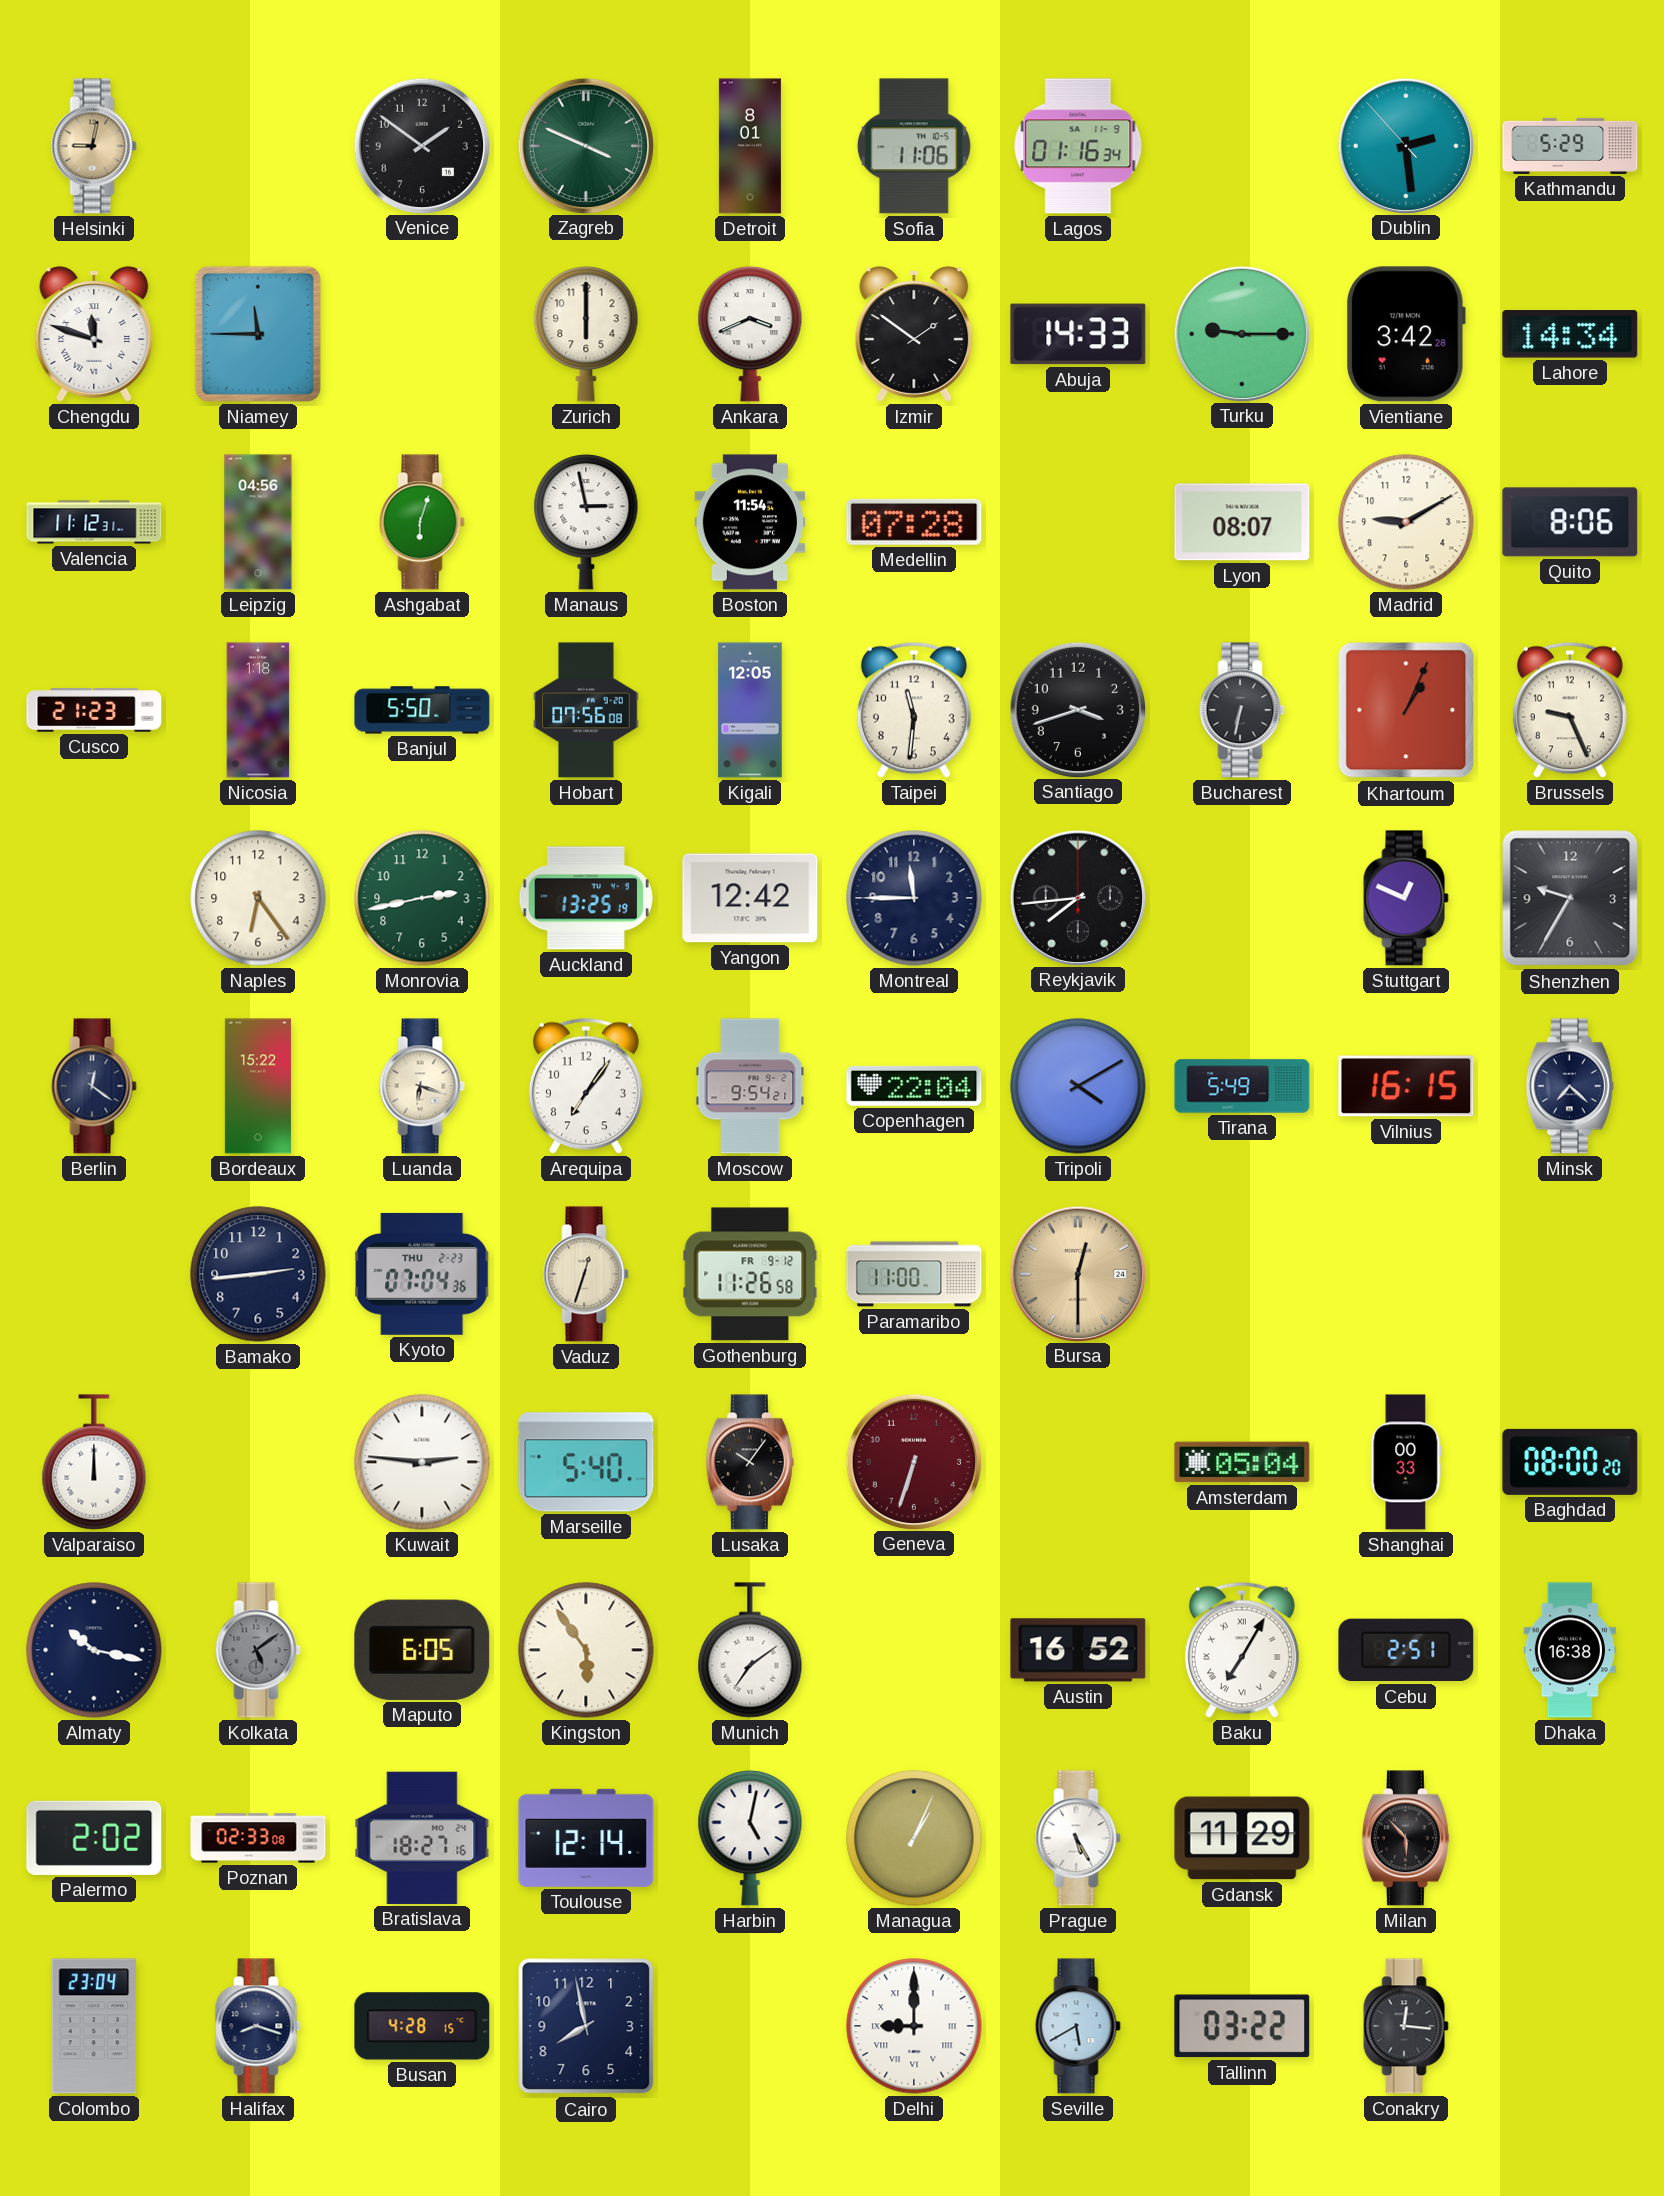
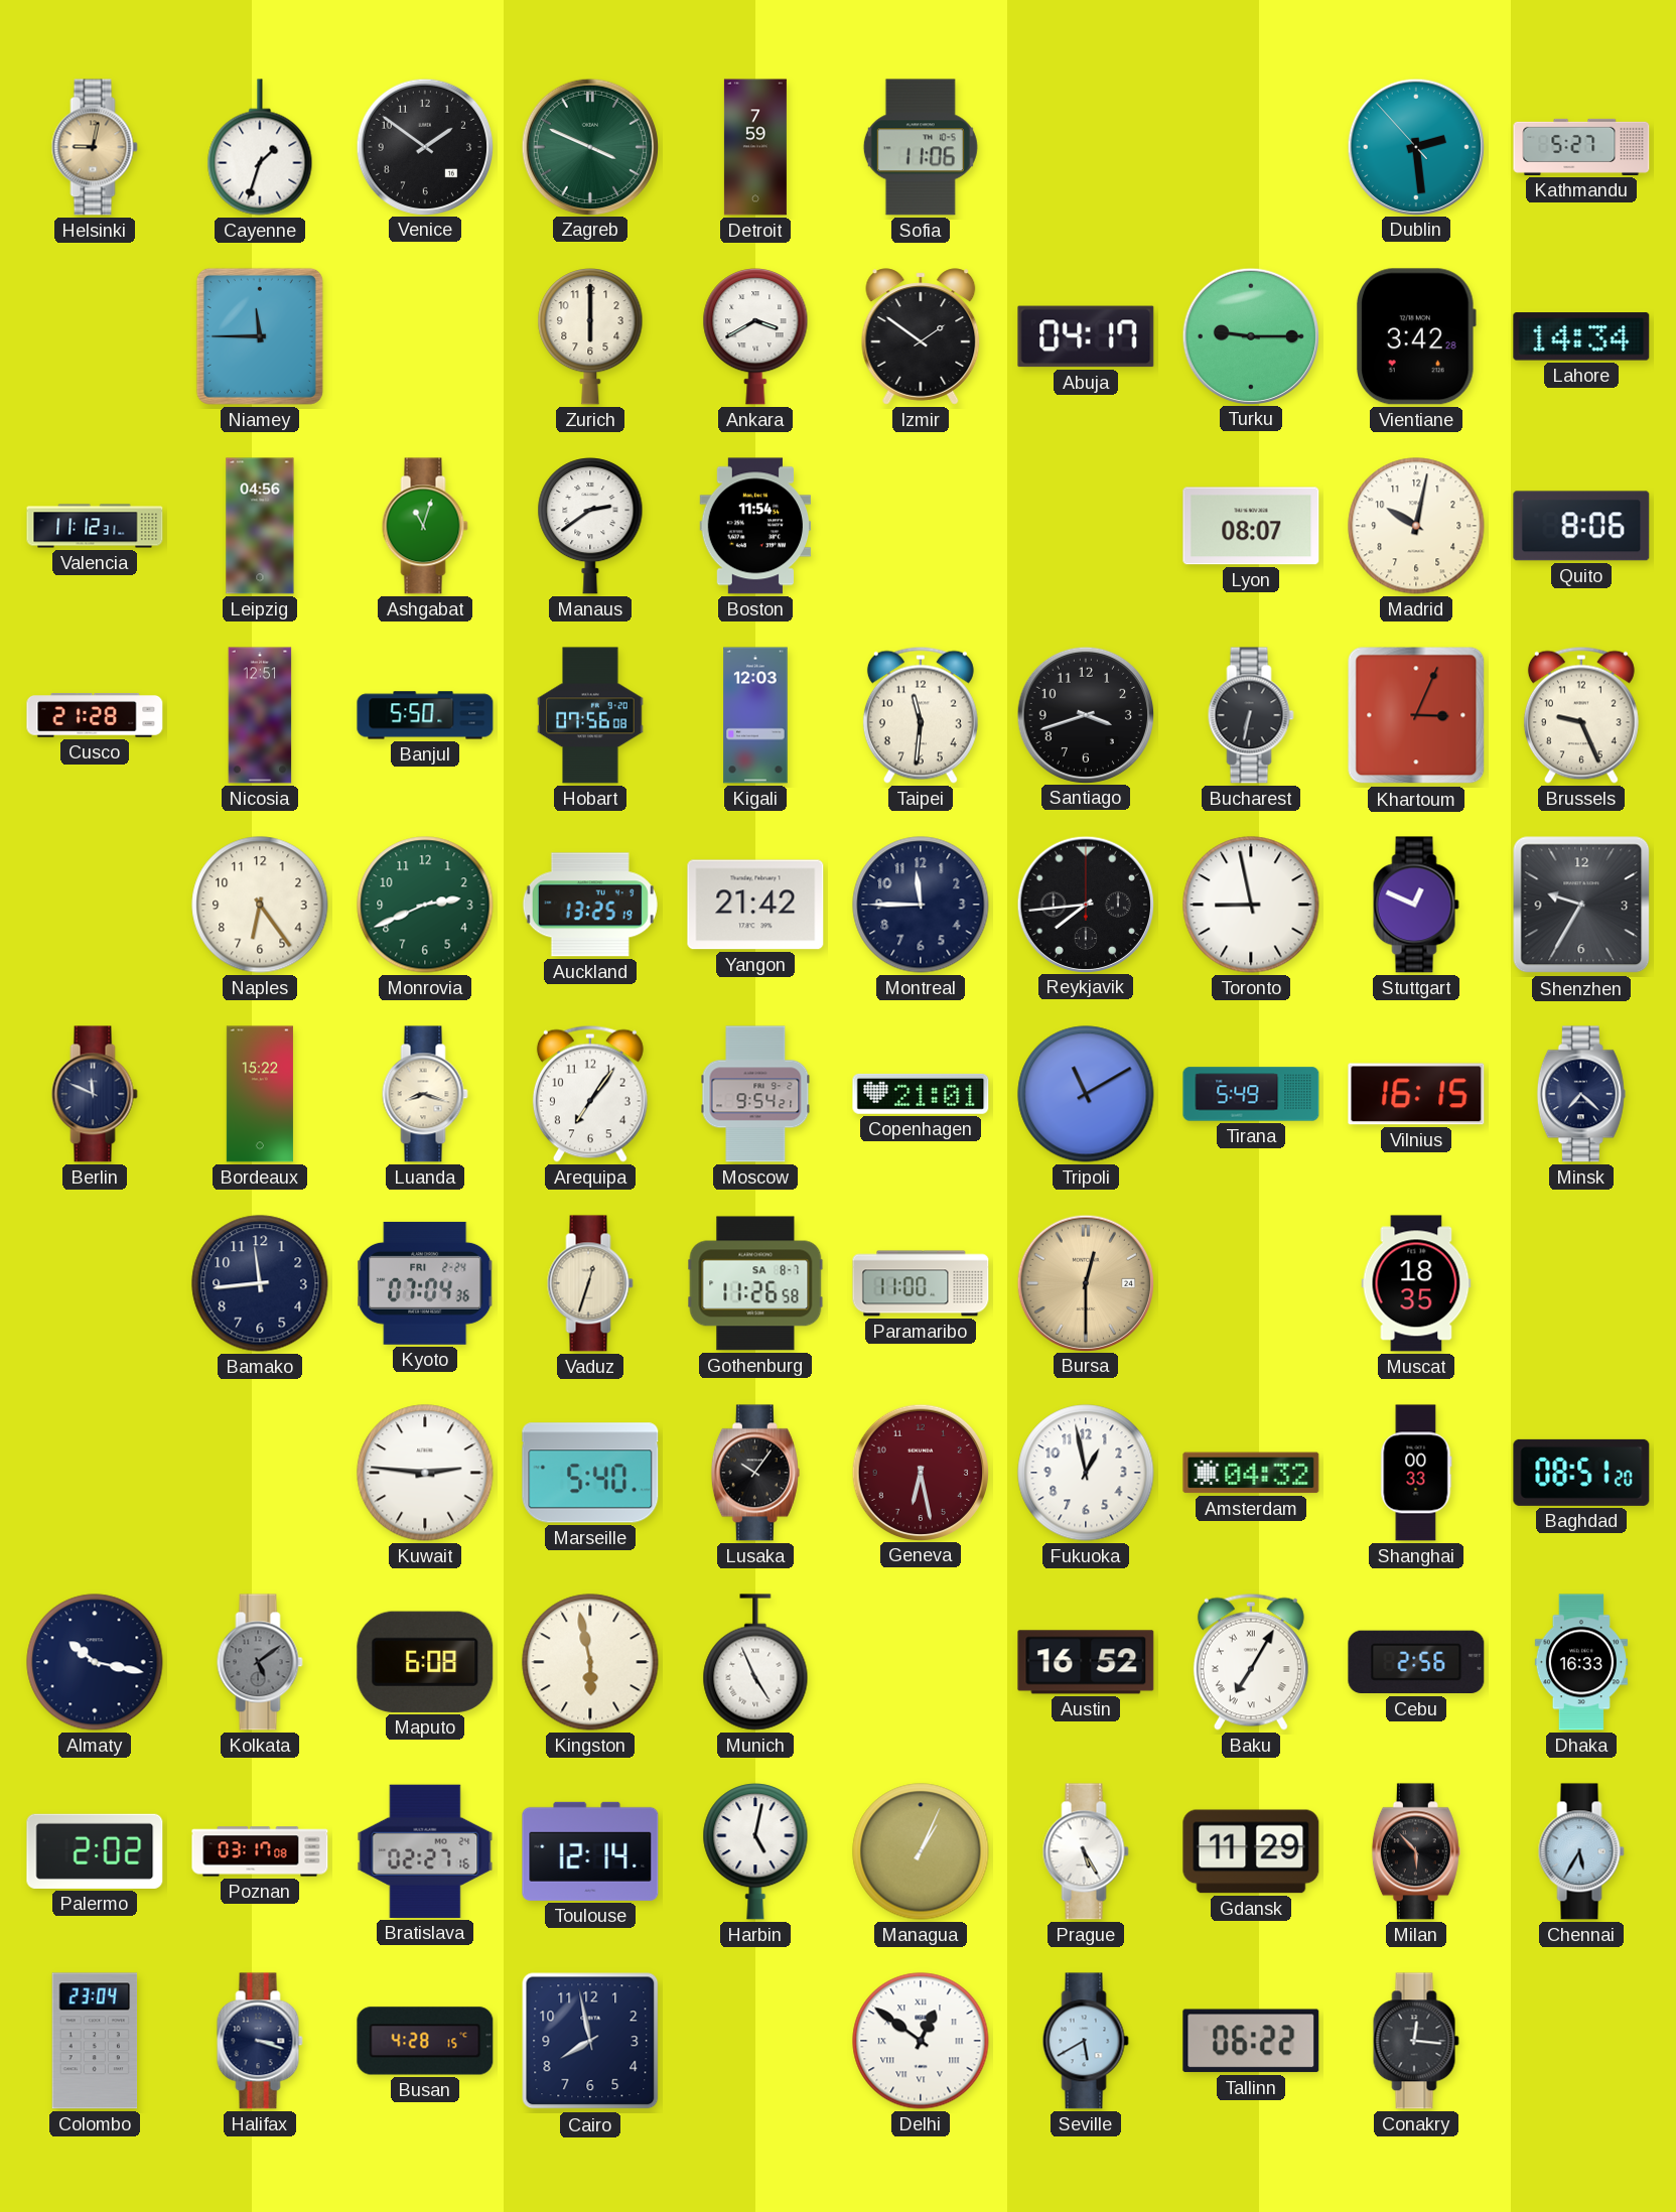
Cayenne: none -> 1:33
Detroit: 8:01 -> 7:59
Lagos: 01:16 -> none
Kathmandu: 5:29 -> 5:27
Chengdu: 11:48 -> none
Ankara: 3:41 -> 3:40
Abuja: 14:33 -> 04:17
Ashgabat: 6:03 -> 11:03
Manaus: 2:58 -> 2:39
Medellin: 07:28 -> none
Madrid: 9:10 -> 10:02
Cusco: 21:23 -> 21:28
Nicosia: 1:18 -> 12:51
Kigali: 12:05 -> 12:03
Khartoum: 1:04 -> 3:04
Monrovia: 2:43 -> 2:41
Yangon: 12:42 -> 21:42
Toronto: none -> 8:58
Berlin: 12:21 -> 11:49
Luanda: 6:18 -> 8:18
Copenhagen: 22:04 -> 21:01
Tripoli: 4:10 -> 11:10
Bamako: 2:44 -> 11:44
Kyoto date: THU 2-23 -> FRI 2-24
Gothenburg date: FR 9-12 -> SA 8-7
Muscat: none -> 18:35
Valparaiso: 12:00 -> none
Geneva: 6:33 -> 6:28
Fukuoka: none -> 12:58
Amsterdam: 05:04 -> 04:32
Baghdad: 08:00 -> 08:51
Maputo: 6:05 -> 6:08
Kingston: 5:54 -> 5:58
Munich: 7:09 -> 4:56
Cebu: 2:51 -> 2:56
Dhaka: 16:38 -> 16:33
Poznan: 02:33 -> 03:17
Bratislava: 18:27 -> 02:27
Chennai: none -> 5:35
Halifax: 8:18 -> 3:18
Delhi: 9:00 -> 12:51
Tallinn: 03:22 -> 06:22
